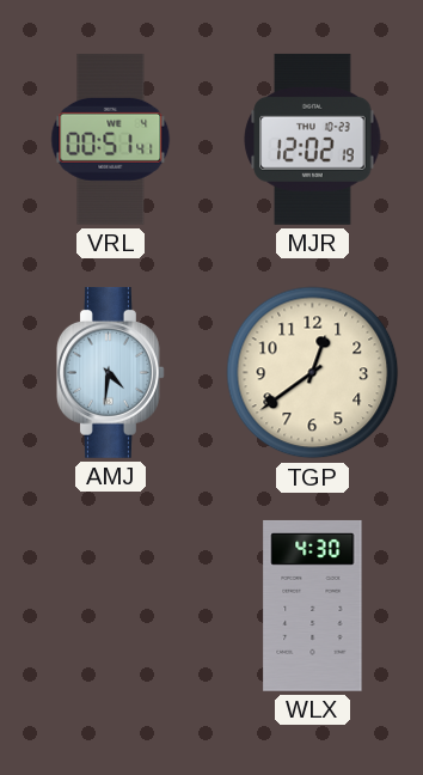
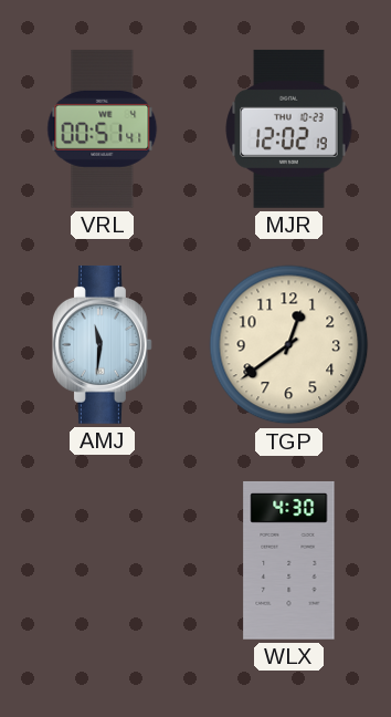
AMJ: 4:31 -> 11:31
